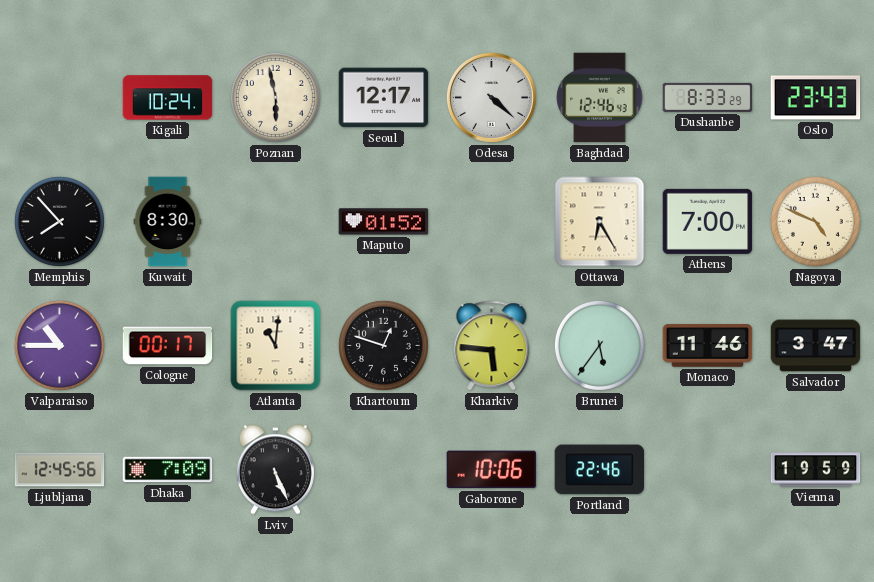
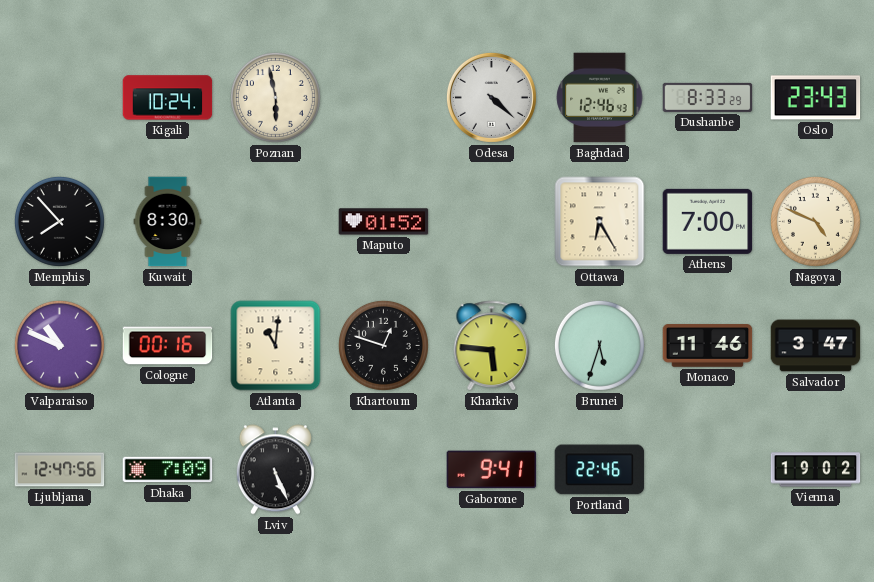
Seoul: 12:17 -> none
Valparaiso: 10:45 -> 10:49
Cologne: 00:17 -> 00:16
Brunei: 5:36 -> 5:33
Ljubljana: 12:45 -> 12:47
Gaborone: 10:06 -> 9:41
Vienna: 19:59 -> 19:02
